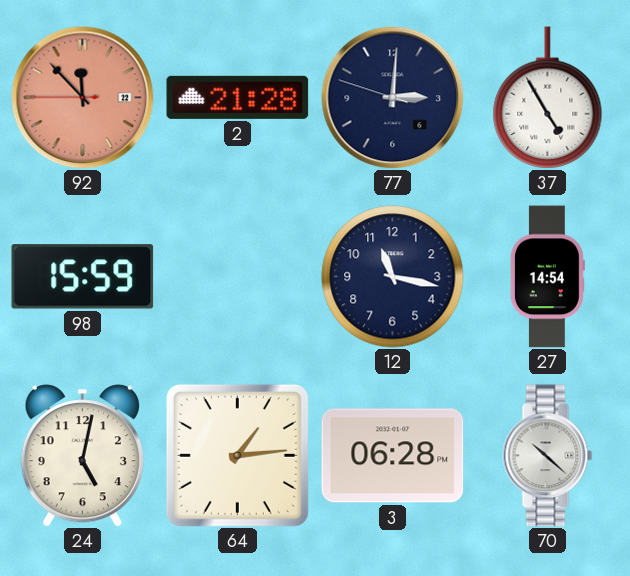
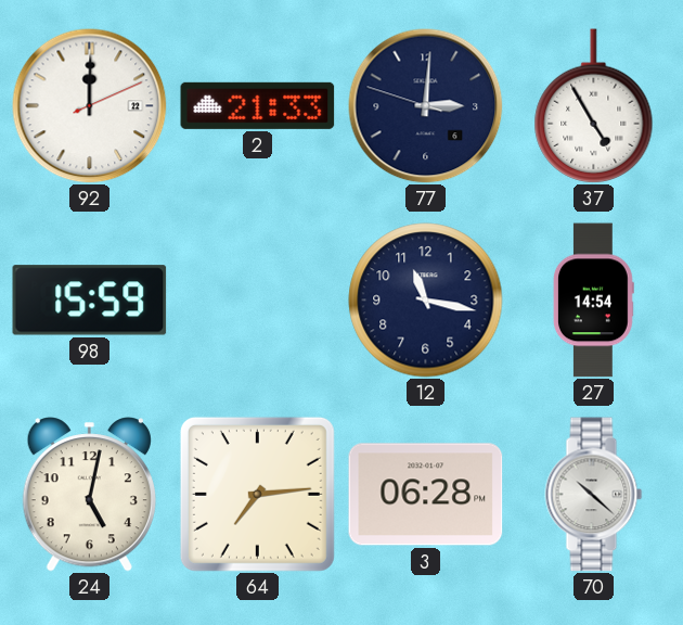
92: 11:52 -> 12:00
92 dial: salmon -> white
2: 21:28 -> 21:33
64: 1:14 -> 7:14
